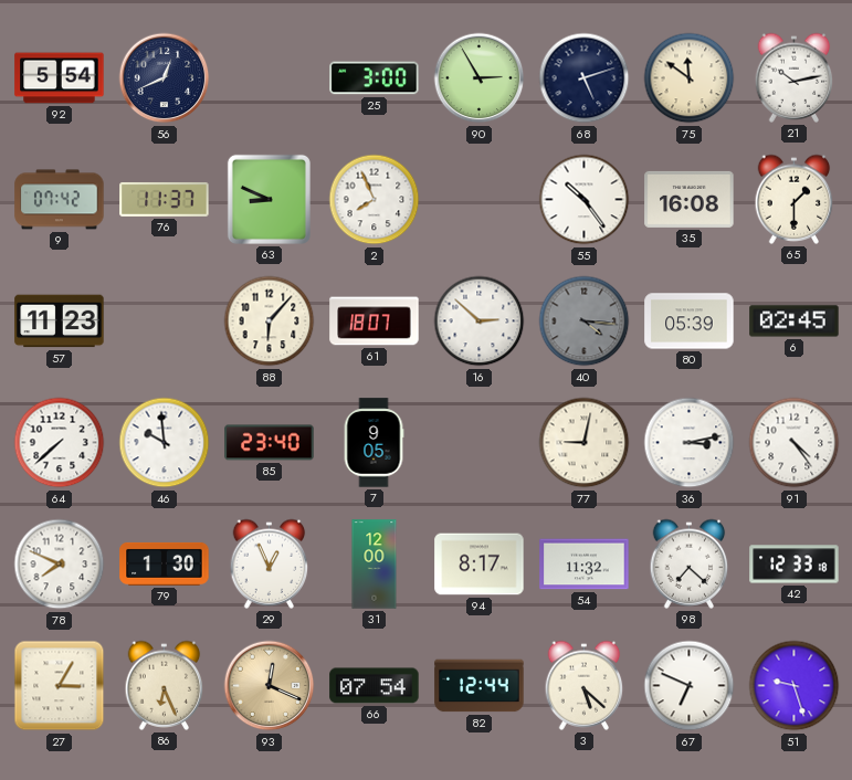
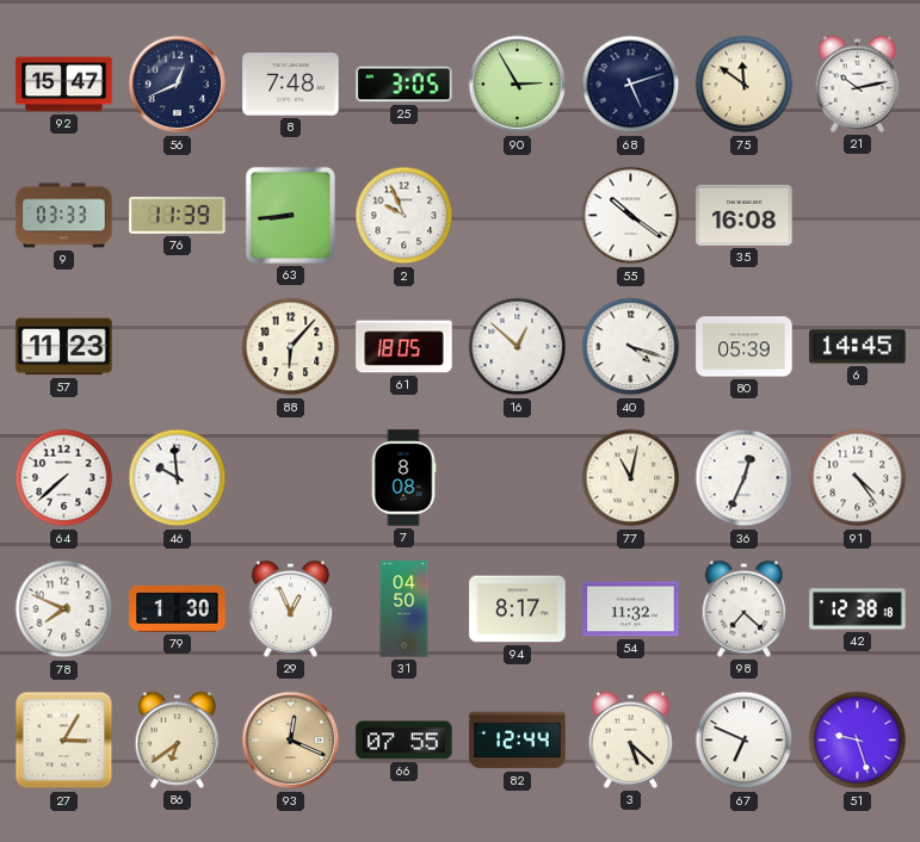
92: 5:54 -> 15:47
8: none -> 7:48
25: 3:00 -> 3:05
9: 07:42 -> 03:33
76: 11:37 -> 11:39
63: 8:49 -> 8:44
2: 7:56 -> 9:56
55: 10:24 -> 10:21
65: 1:30 -> none
61: 18:07 -> 18:05
16: 2:52 -> 12:52
40: 4:16 -> 4:18
40 dial: grey -> white
6: 02:45 -> 14:45
85: 23:40 -> none
7: 9:05 -> 8:08
77: 9:02 -> 11:02
36: 3:13 -> 12:34
31: 12:00 -> 04:50
42: 12:33 -> 12:38
86: 6:26 -> 6:39
66: 07:54 -> 07:55
